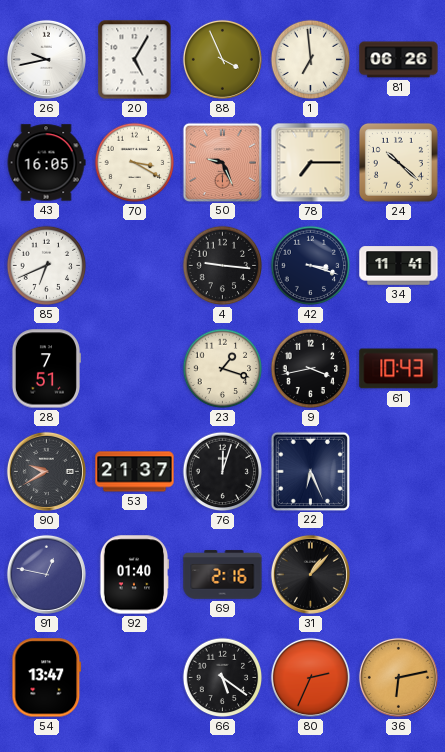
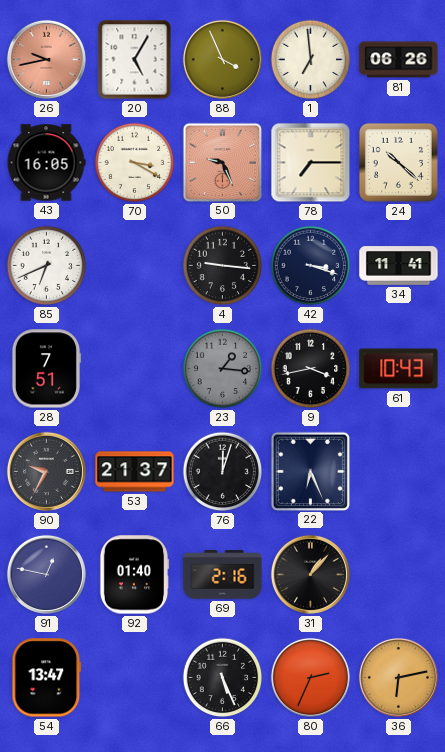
26 dial: white -> salmon
23: 1:18 -> 1:16
23 dial: cream -> grey
90: 9:40 -> 9:35
66: 5:21 -> 5:26
